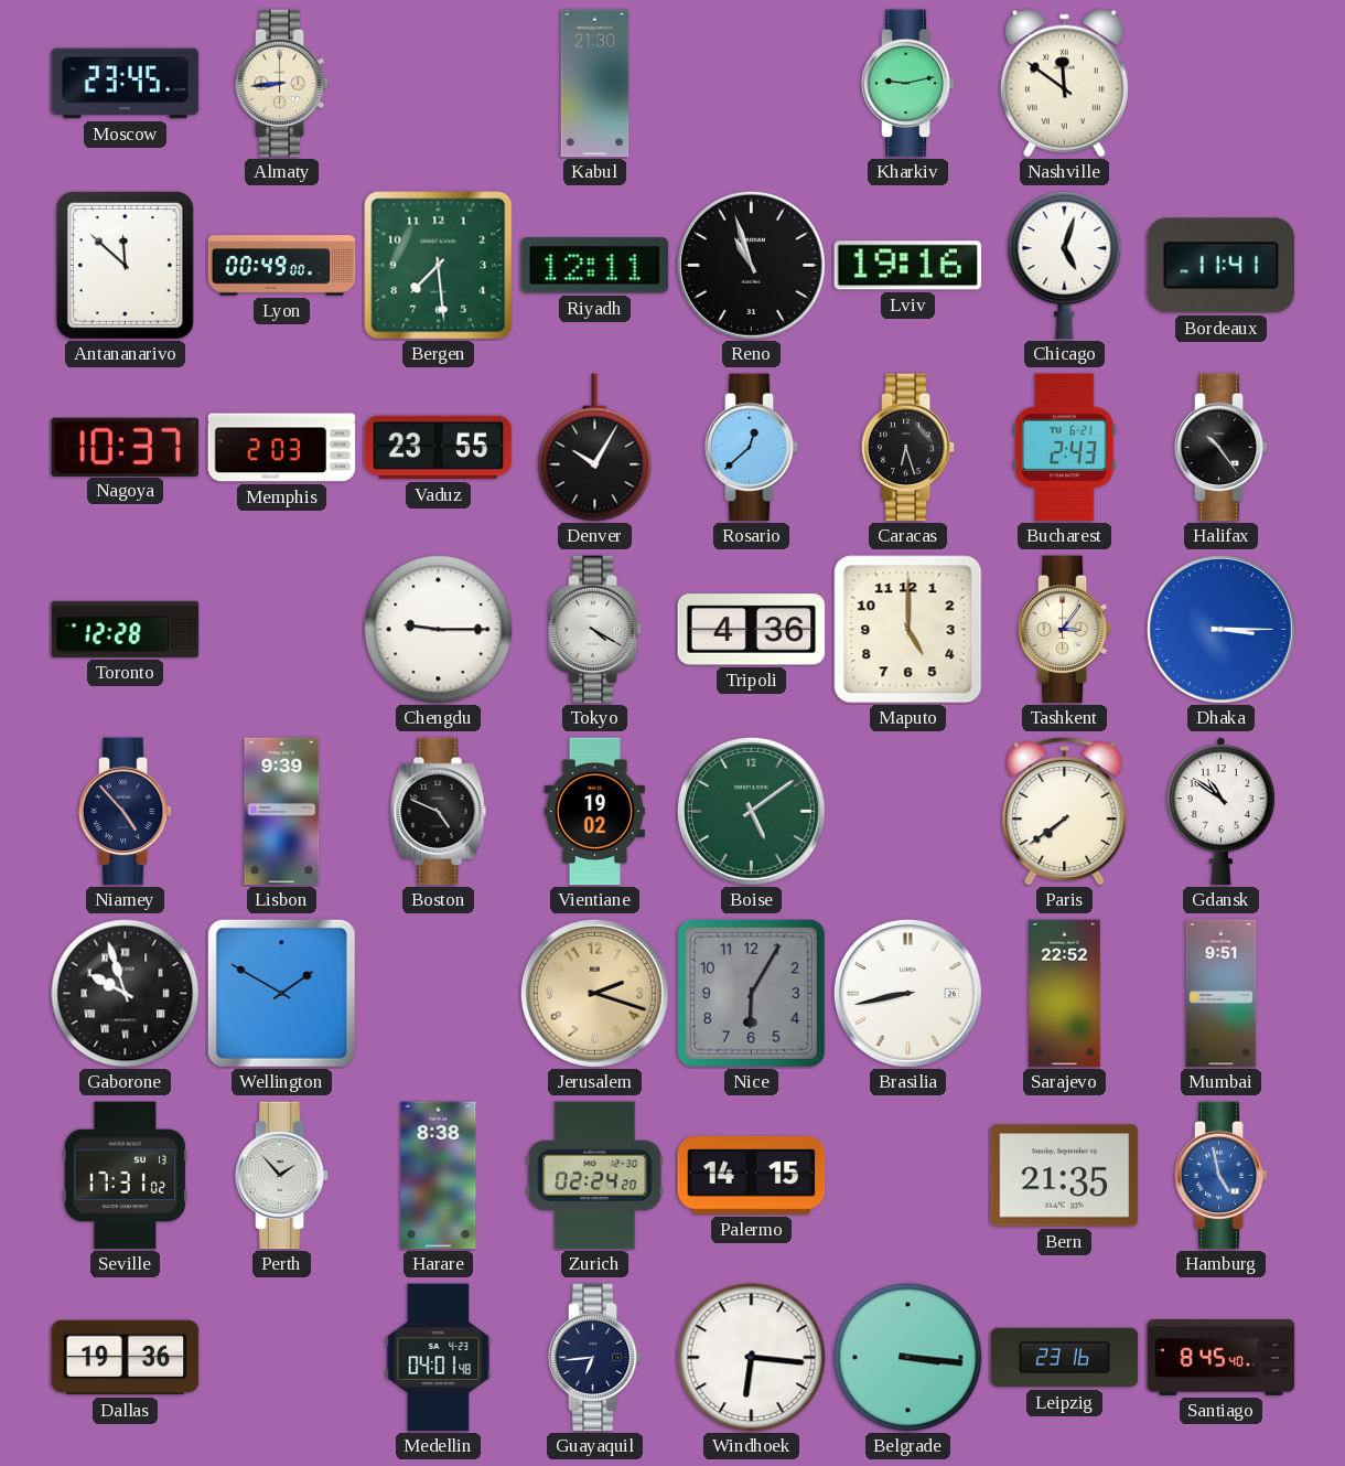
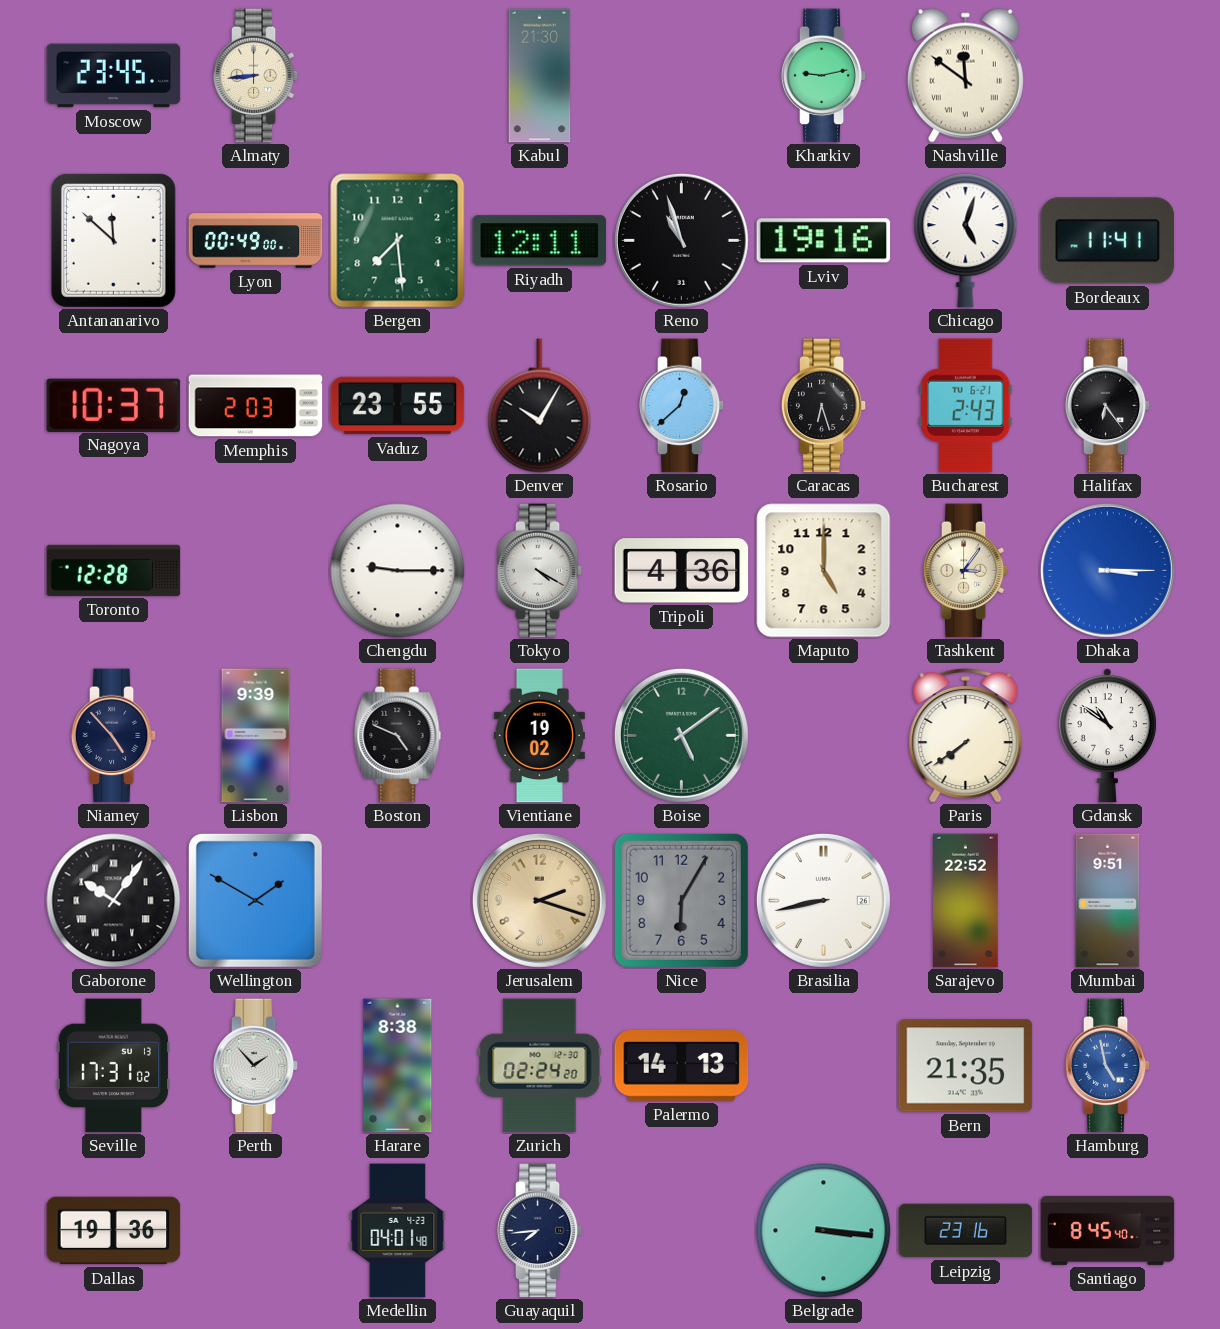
Halifax: 10:24 -> 6:24
Gaborone: 9:57 -> 10:06
Palermo: 14:15 -> 14:13
Guayaquil: 6:44 -> 7:44
Windhoek: 6:16 -> none
